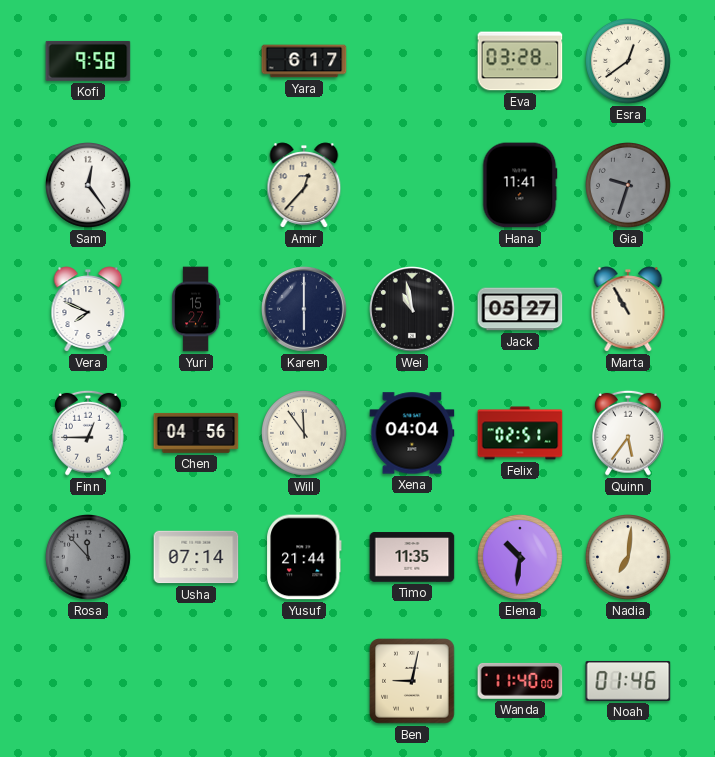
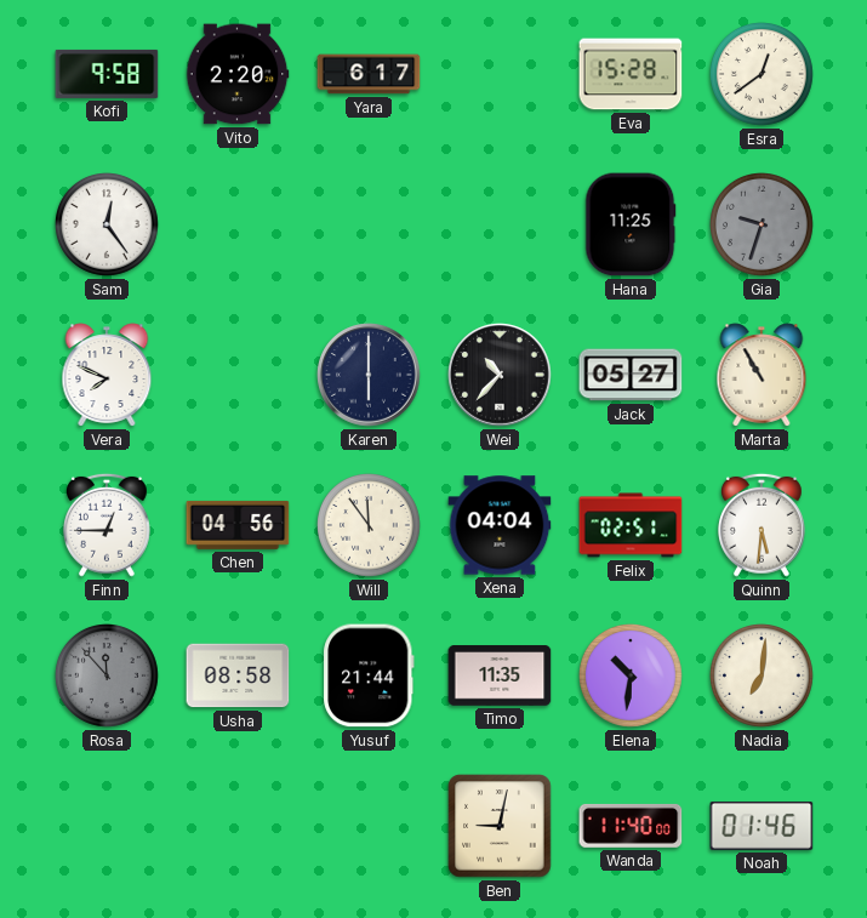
Vito: none -> 2:20
Eva: 03:28 -> 15:28
Amir: 12:37 -> none
Hana: 11:41 -> 11:25
Yuri: 15:27 -> none
Wei: 10:58 -> 10:37
Quinn: 5:36 -> 5:31
Usha: 07:14 -> 08:58
